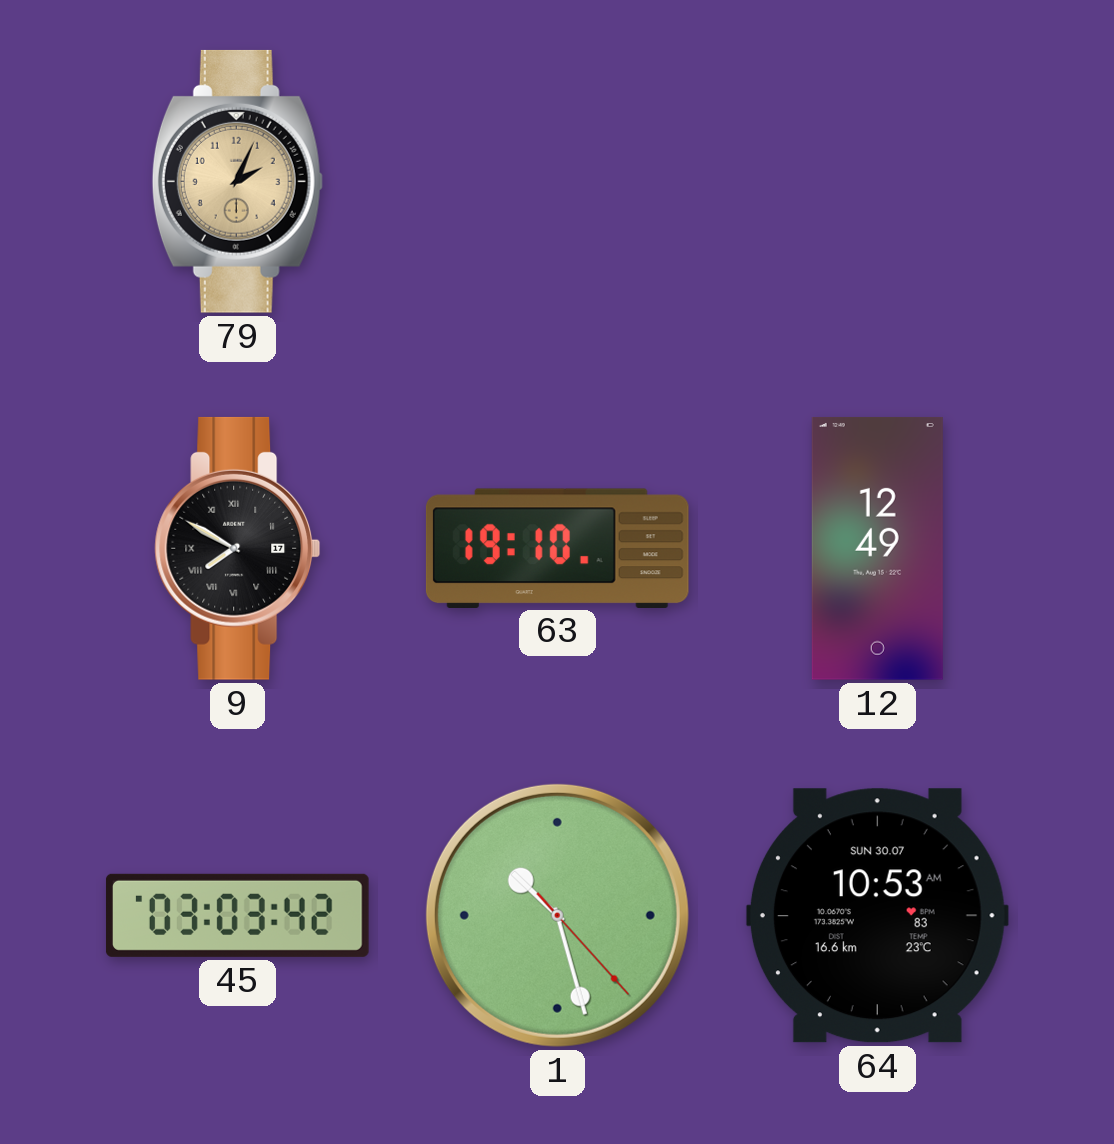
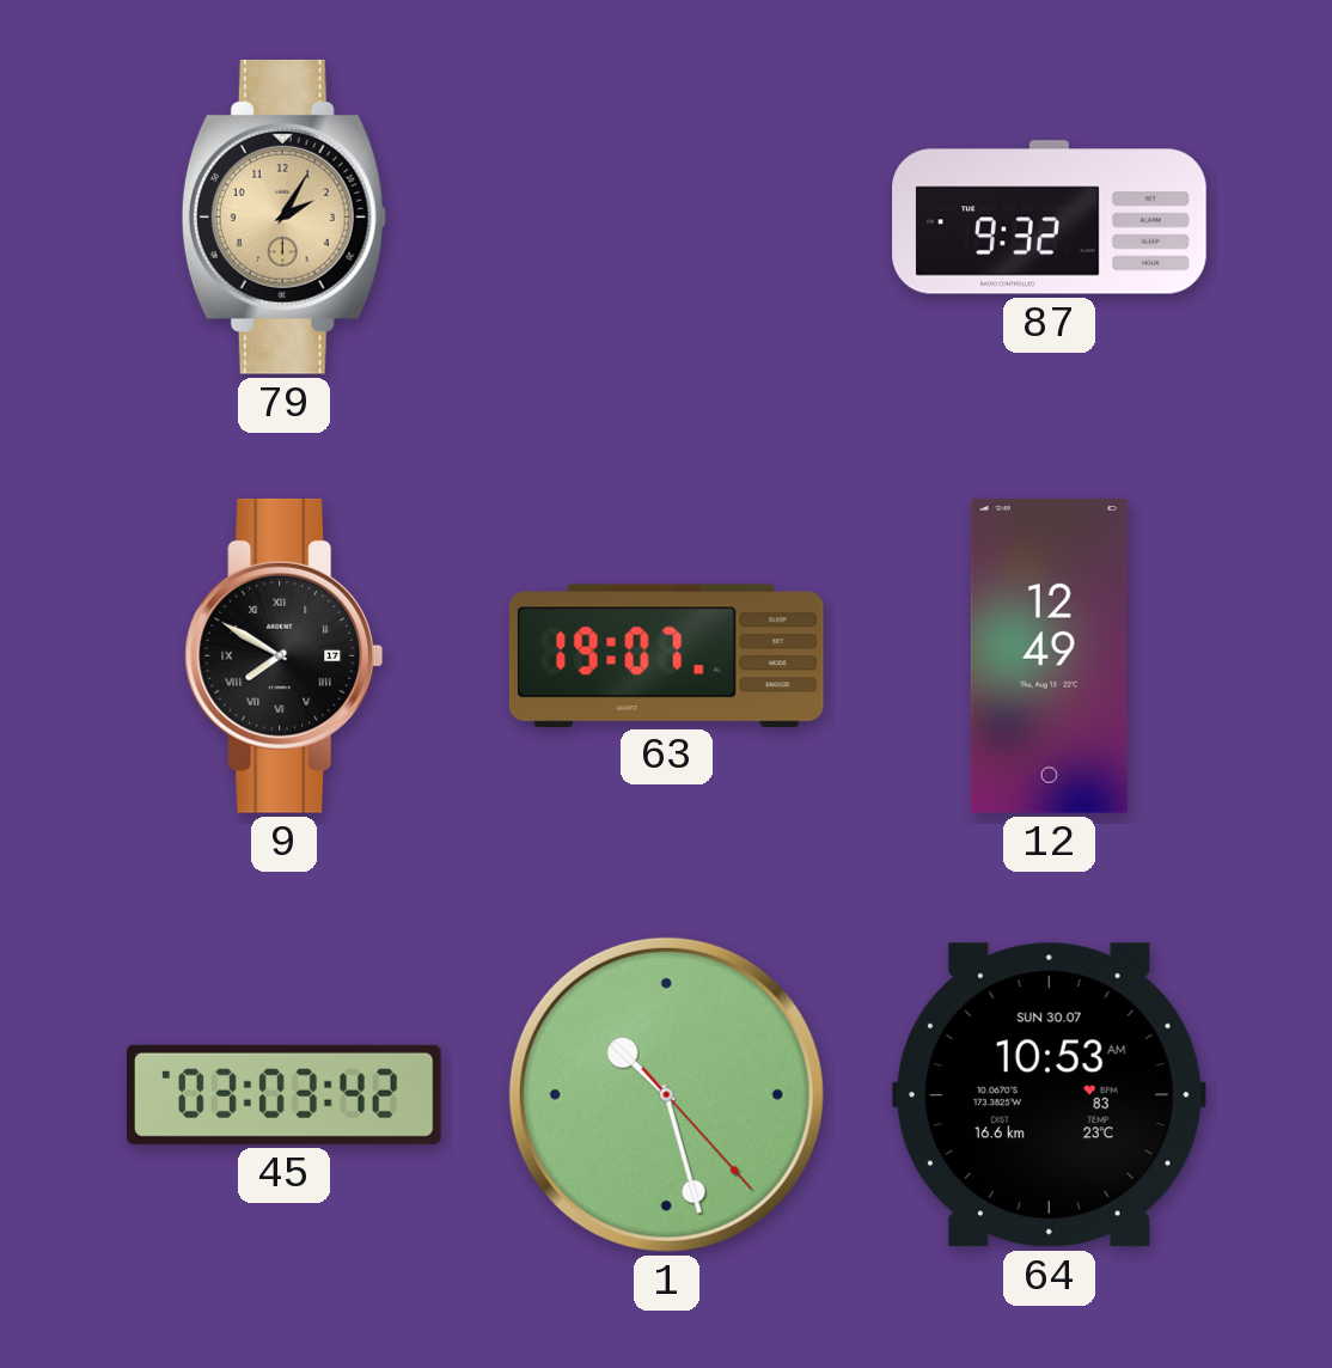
79: 2:04 -> 2:05
87: none -> 9:32
63: 19:10 -> 19:07
